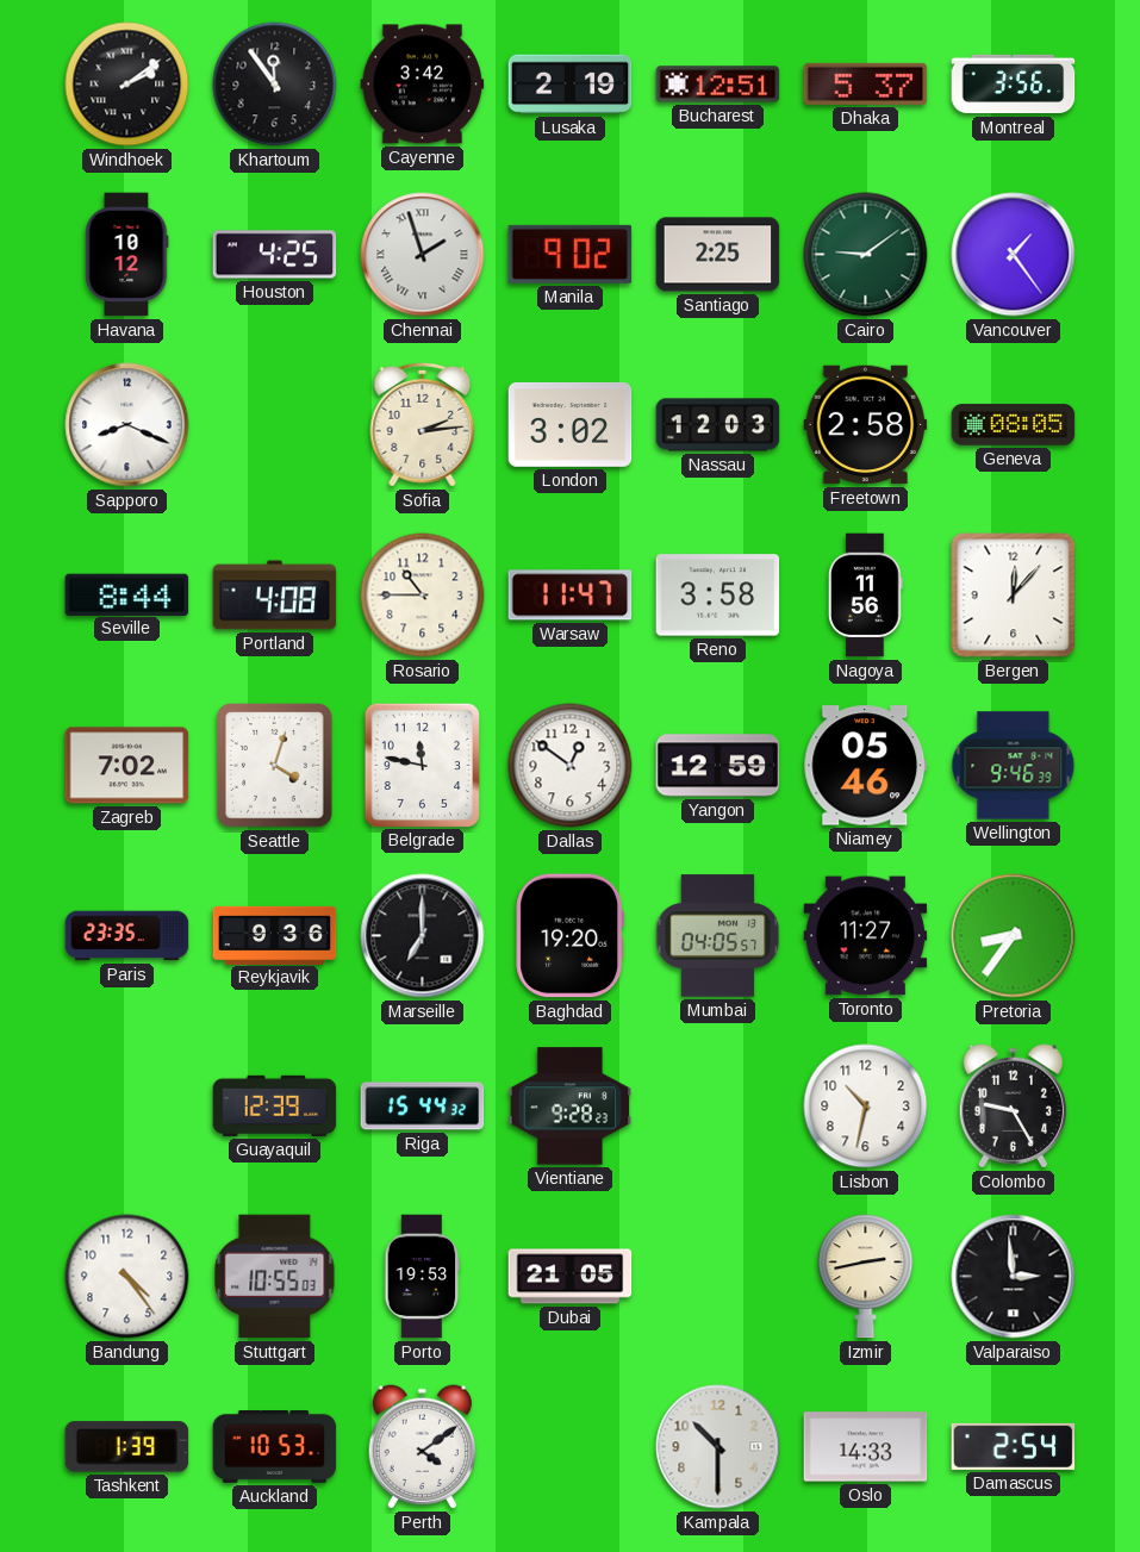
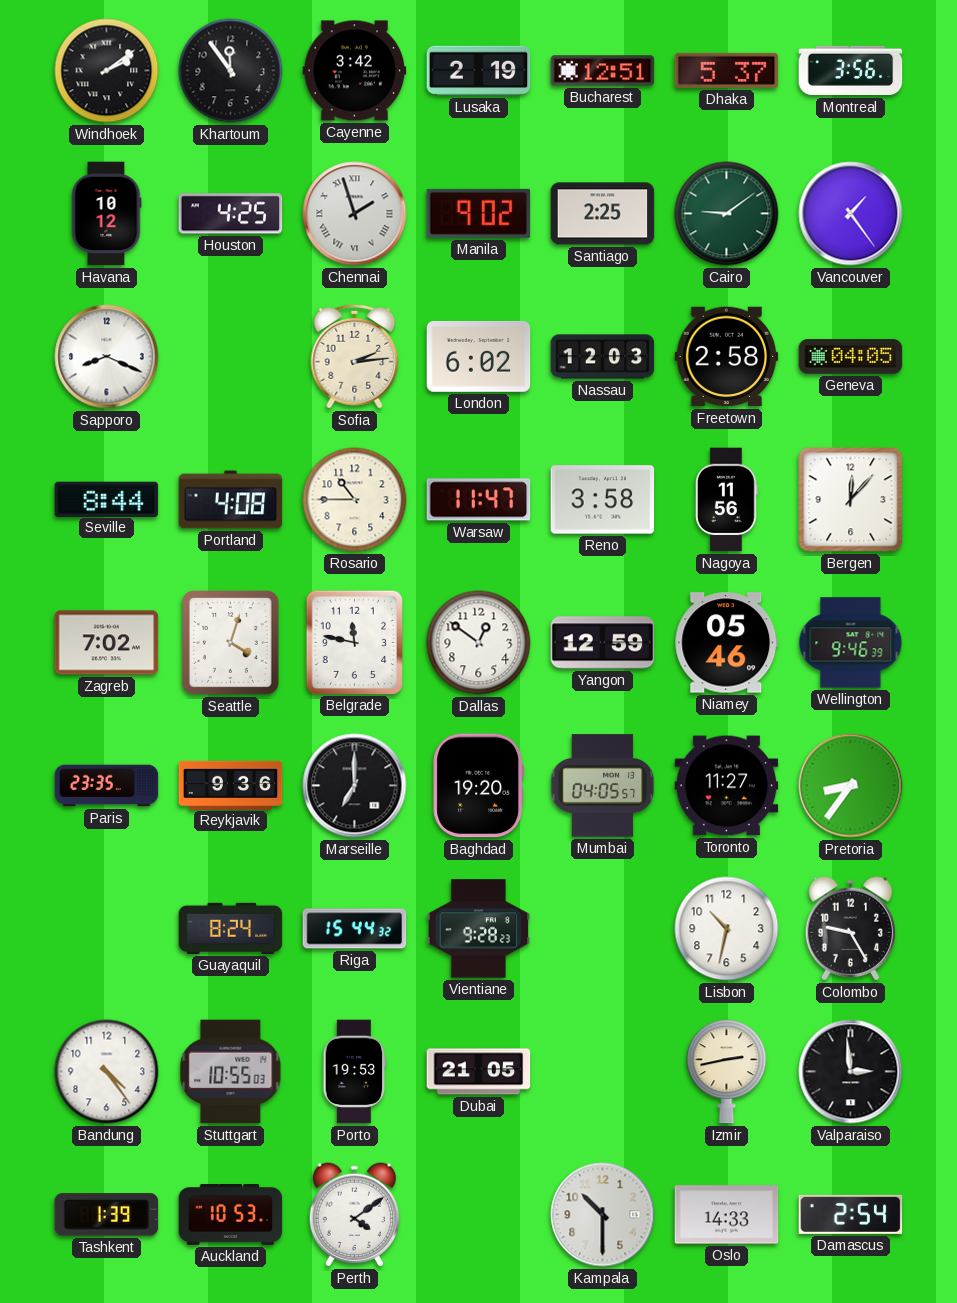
London: 3:02 -> 6:02
Geneva: 08:05 -> 04:05
Guayaquil: 12:39 -> 8:24
